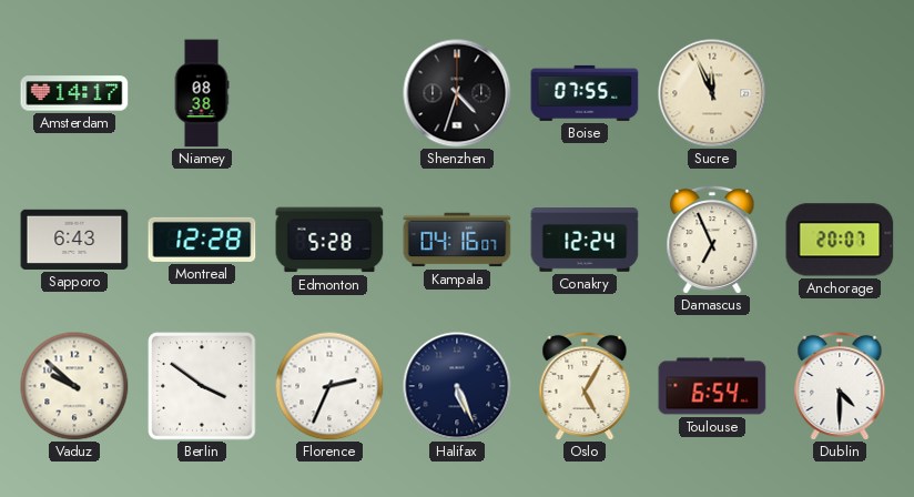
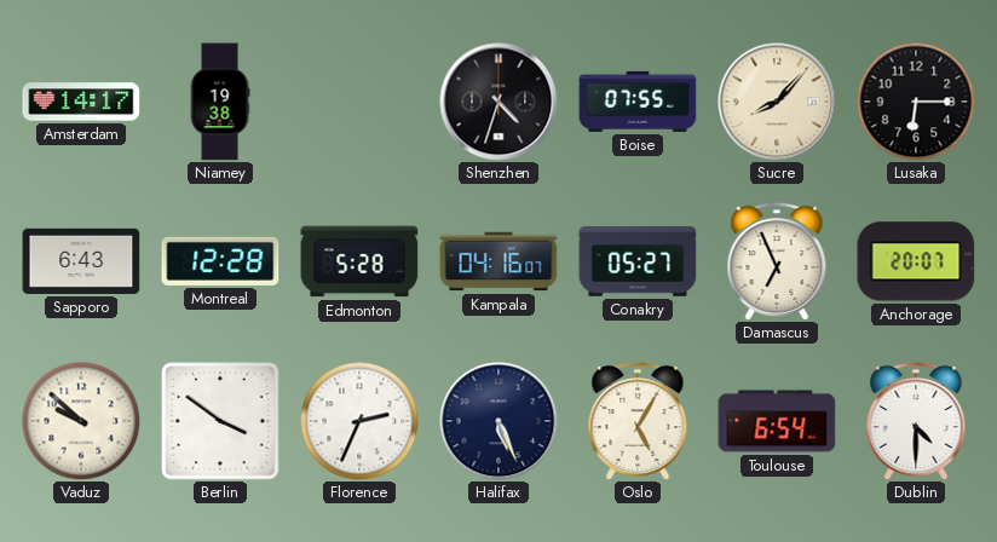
Niamey: 08:38 -> 19:38
Sucre: 11:56 -> 8:07
Lusaka: none -> 6:15
Conakry: 12:24 -> 05:27
